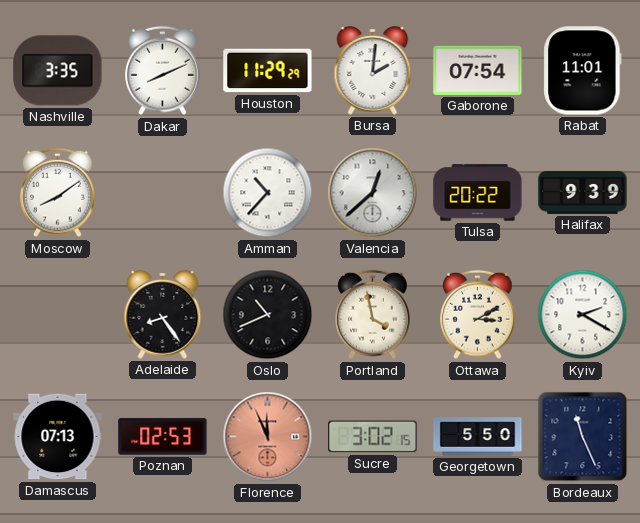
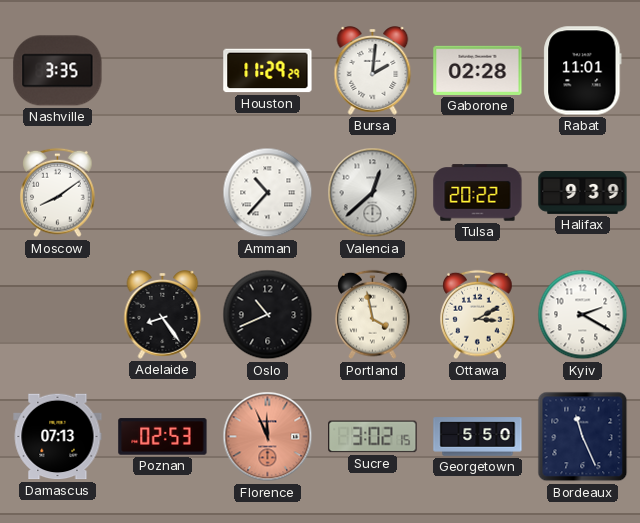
Dakar: 8:11 -> none
Gaborone: 07:54 -> 02:28
